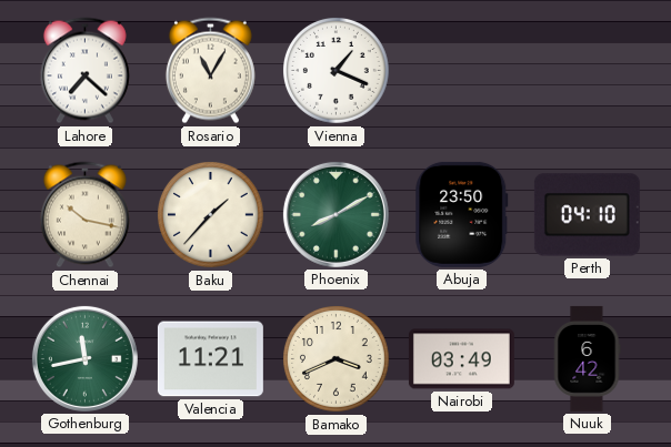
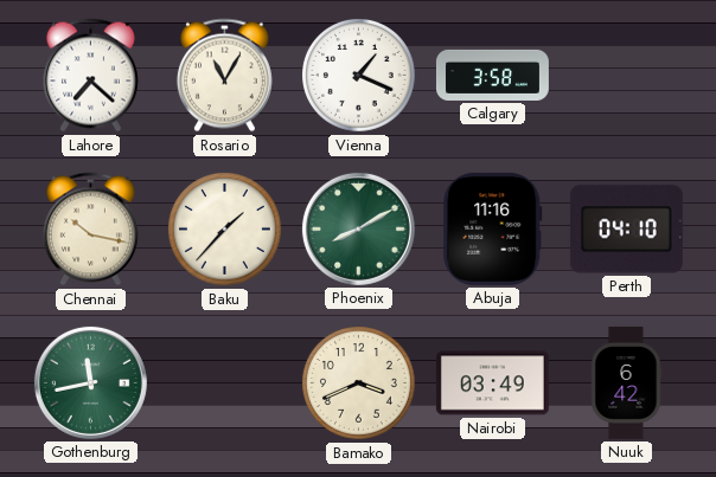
Calgary: none -> 3:58
Abuja: 23:50 -> 11:16
Valencia: 11:21 -> none
